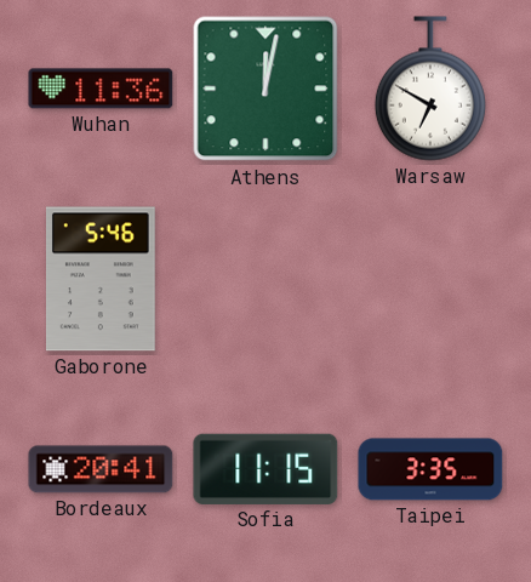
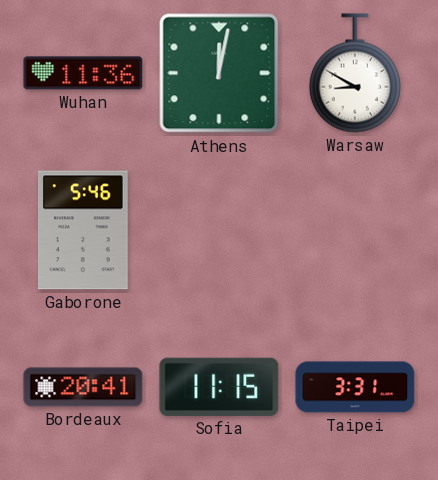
Warsaw: 6:50 -> 8:50
Taipei: 3:35 -> 3:31
